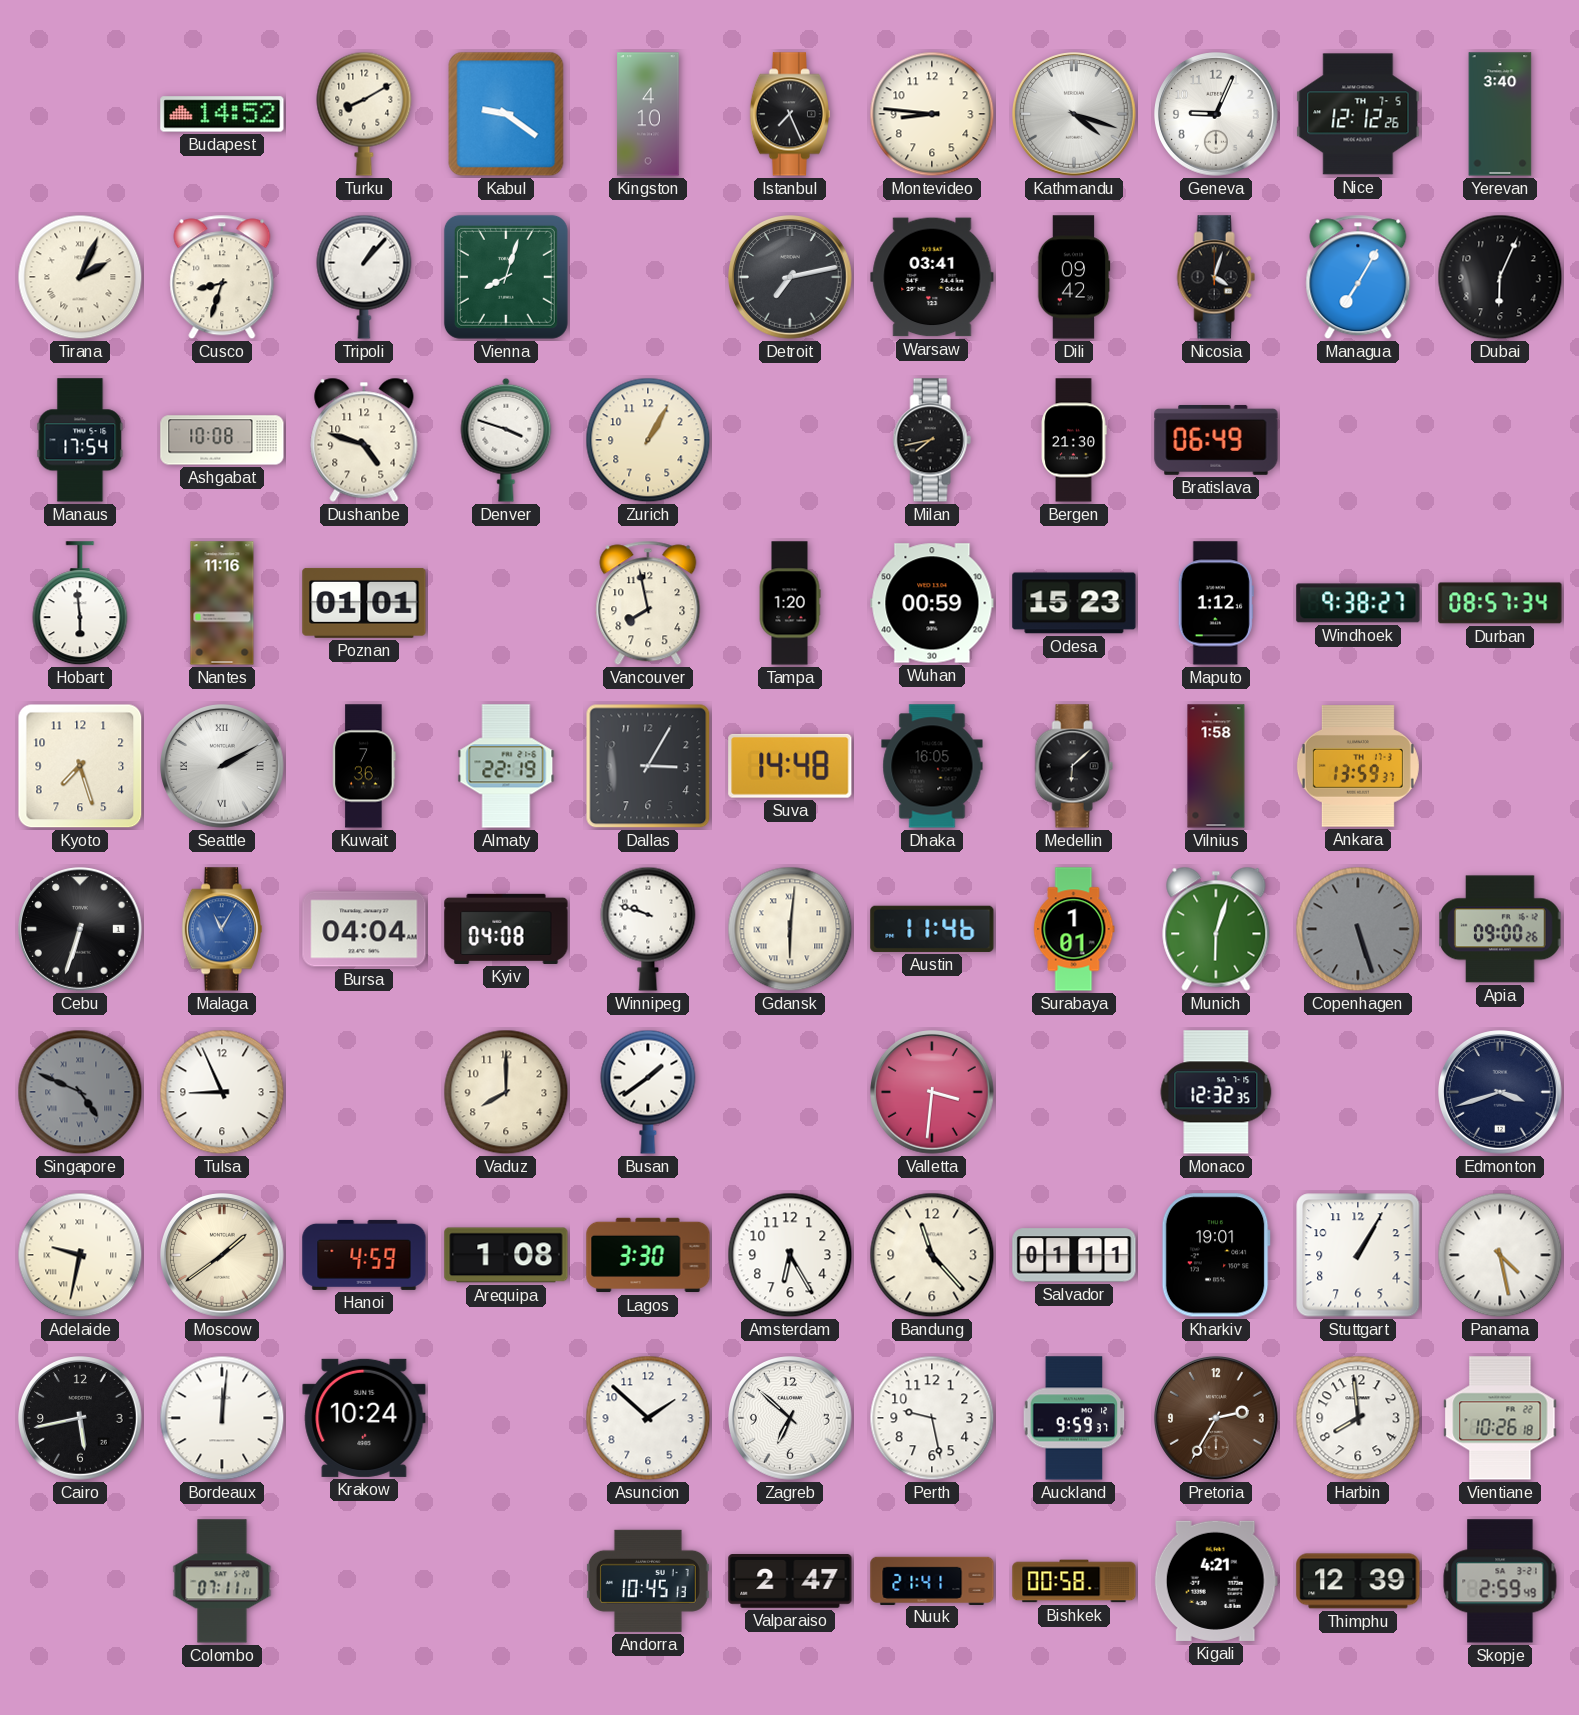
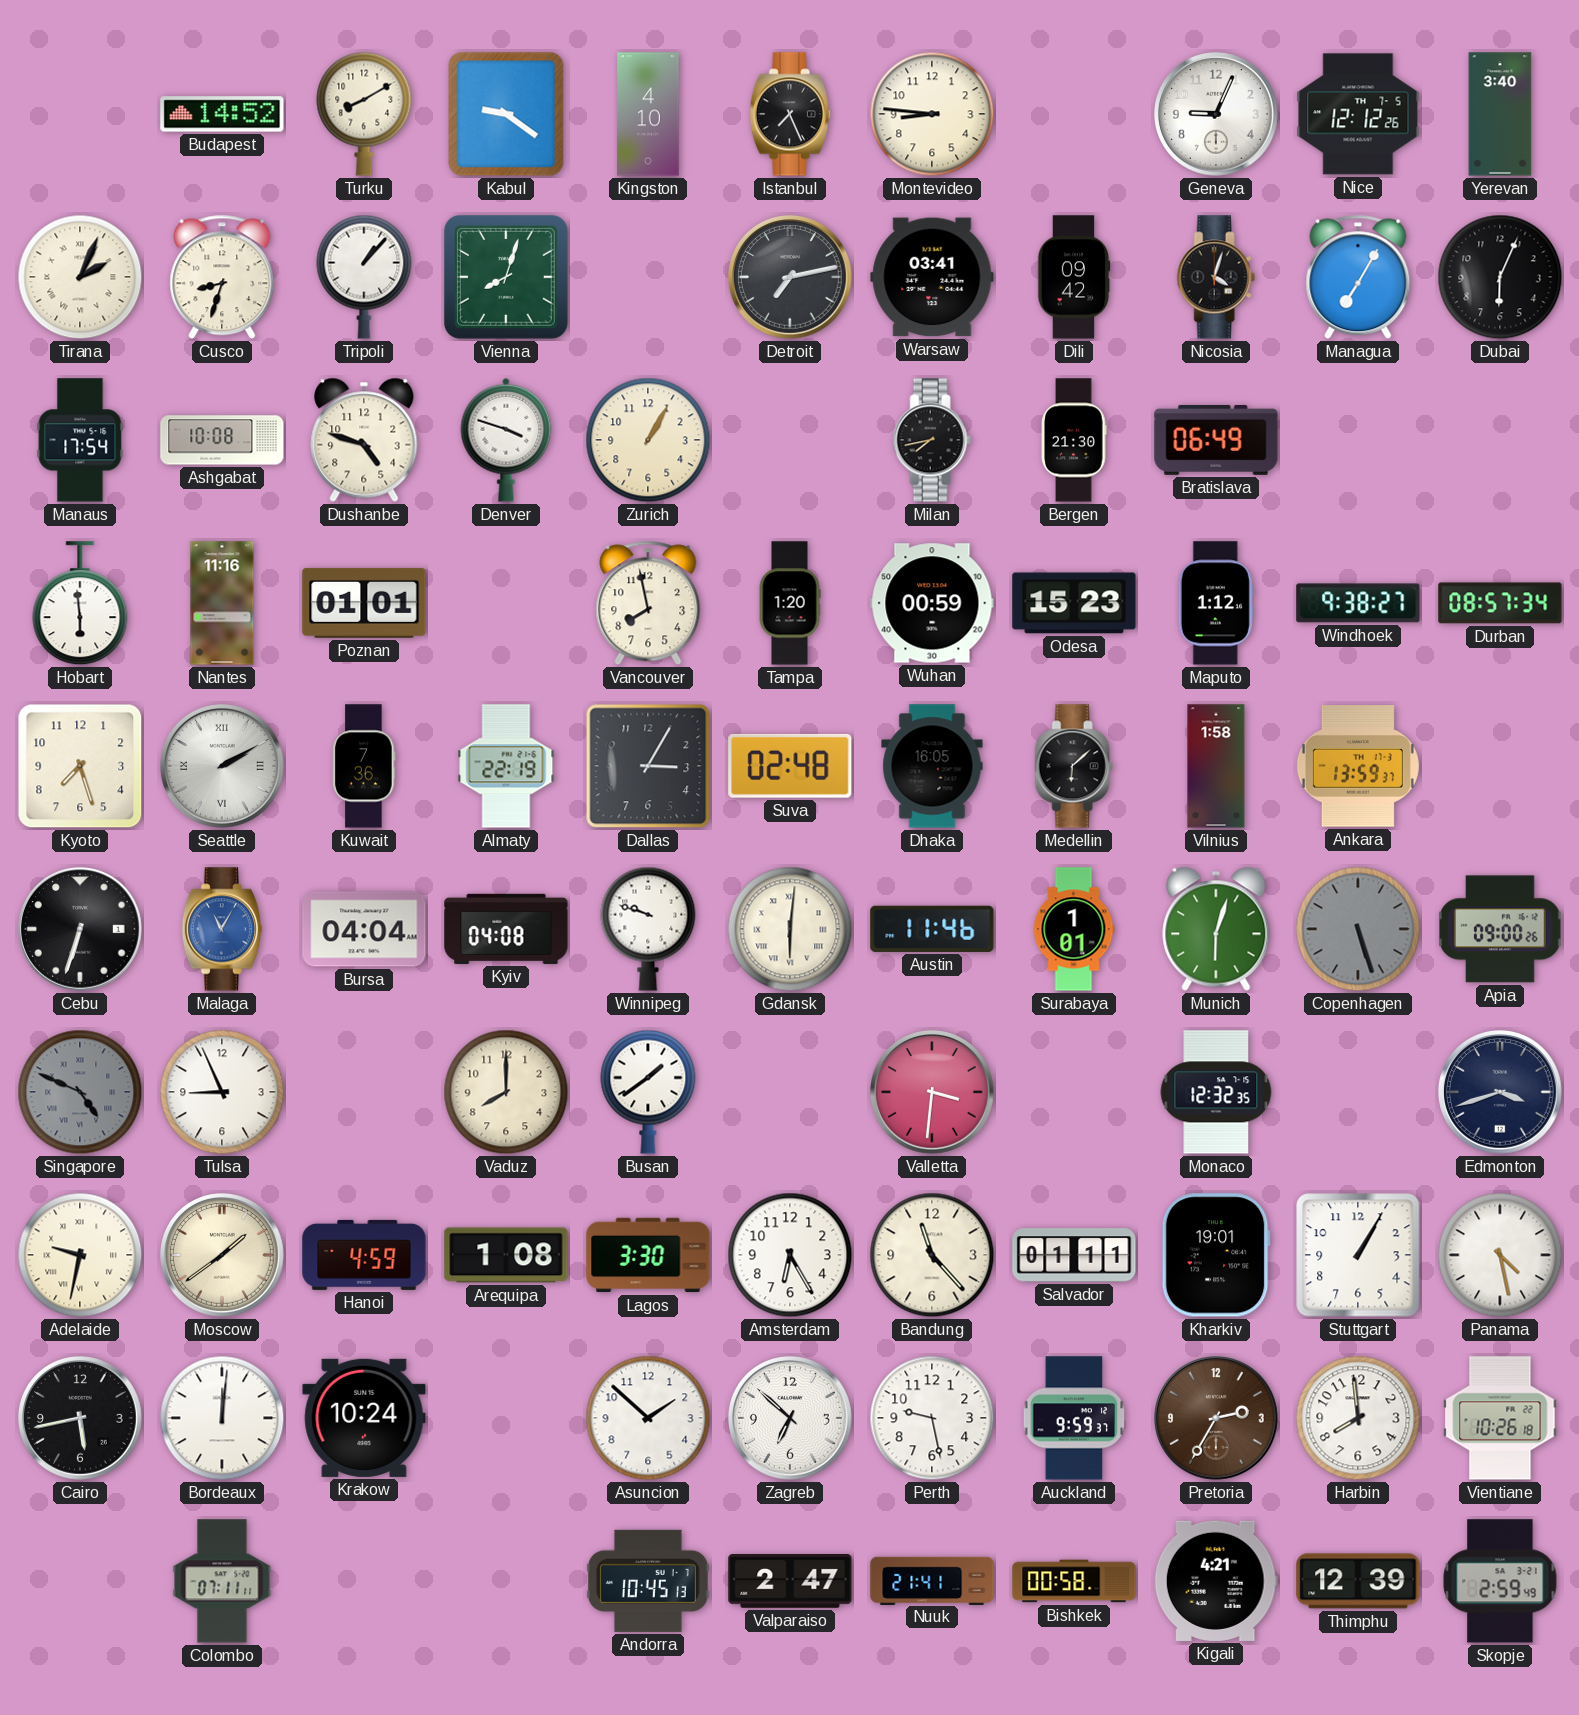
Kathmandu: 4:18 -> none
Suva: 14:48 -> 02:48
